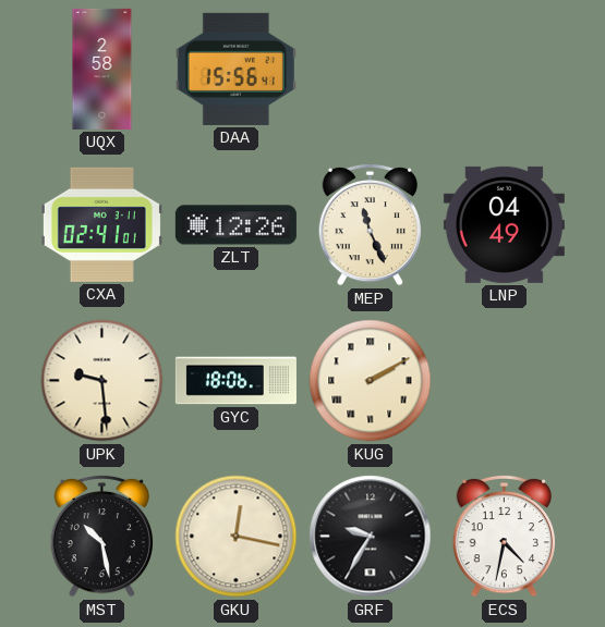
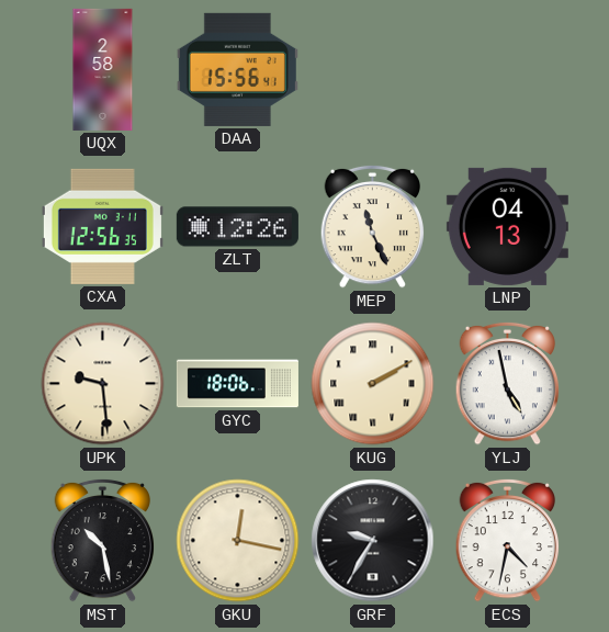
CXA: 02:41 -> 12:56
LNP: 04:49 -> 04:13
YLJ: none -> 4:58
